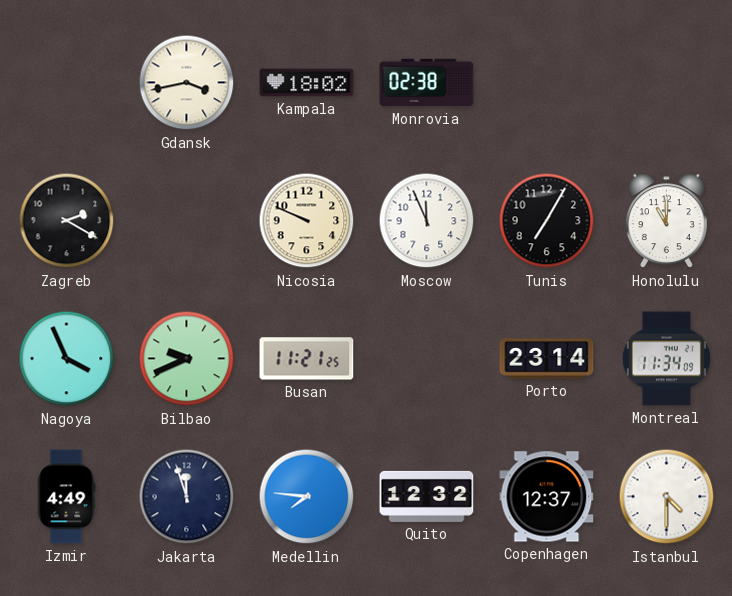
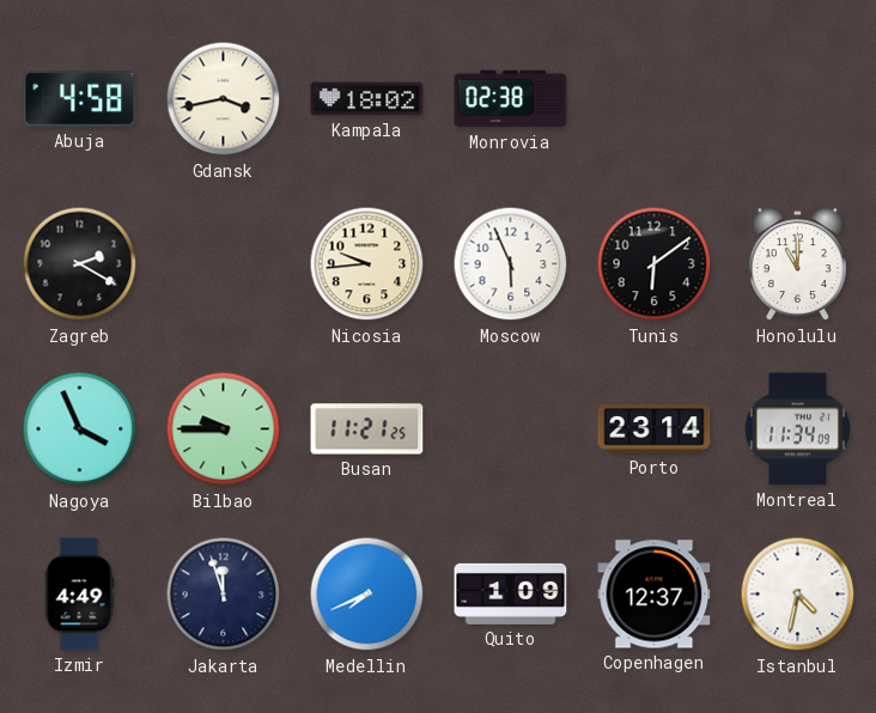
Abuja: none -> 4:58
Nicosia: 9:49 -> 9:44
Moscow: 11:56 -> 5:56
Tunis: 7:05 -> 6:09
Bilbao: 9:41 -> 9:45
Medellin: 7:46 -> 7:41
Quito: 12:32 -> 1:09
Istanbul: 4:30 -> 4:32
